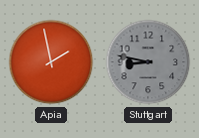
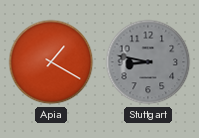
Apia: 1:58 -> 1:20
